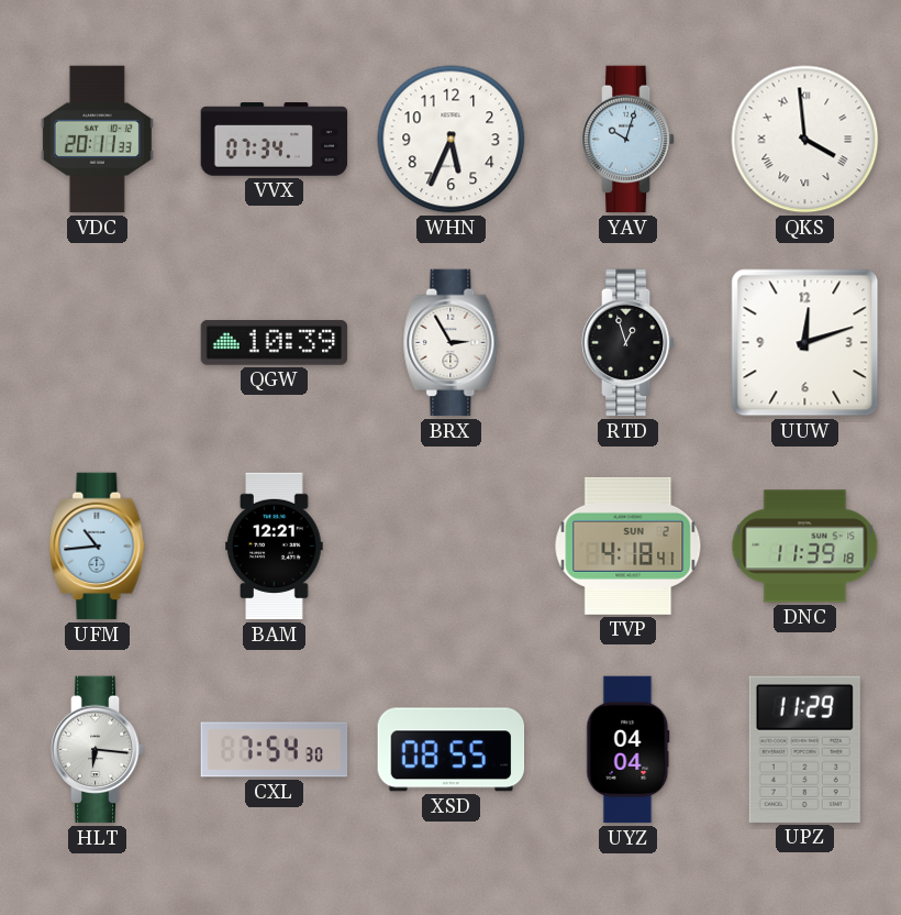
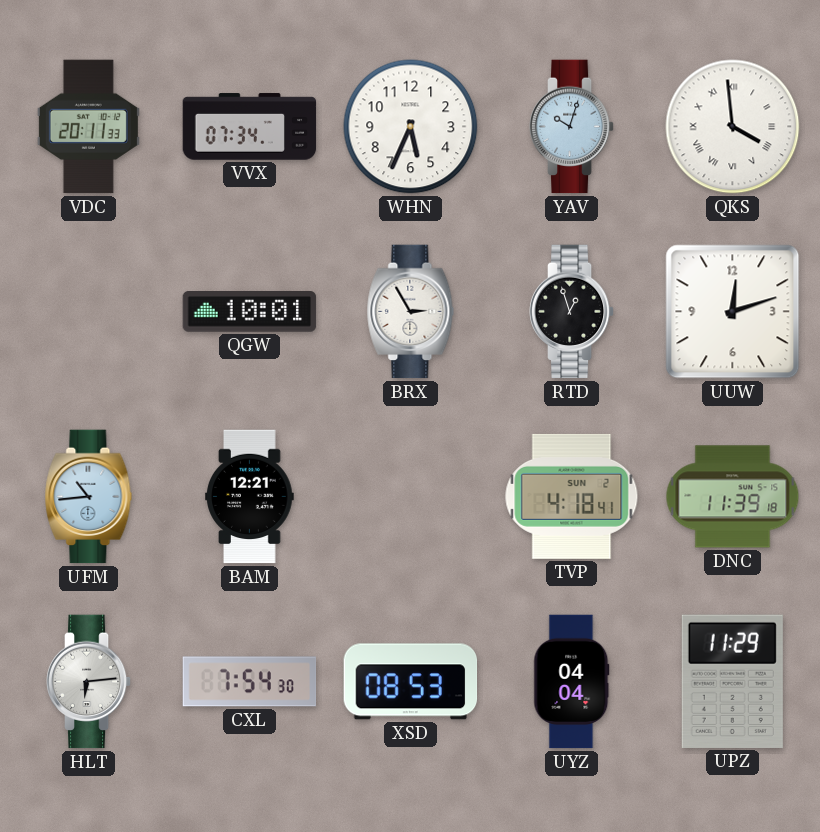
QGW: 10:39 -> 10:01
HLT: 6:16 -> 6:14
XSD: 08:55 -> 08:53
